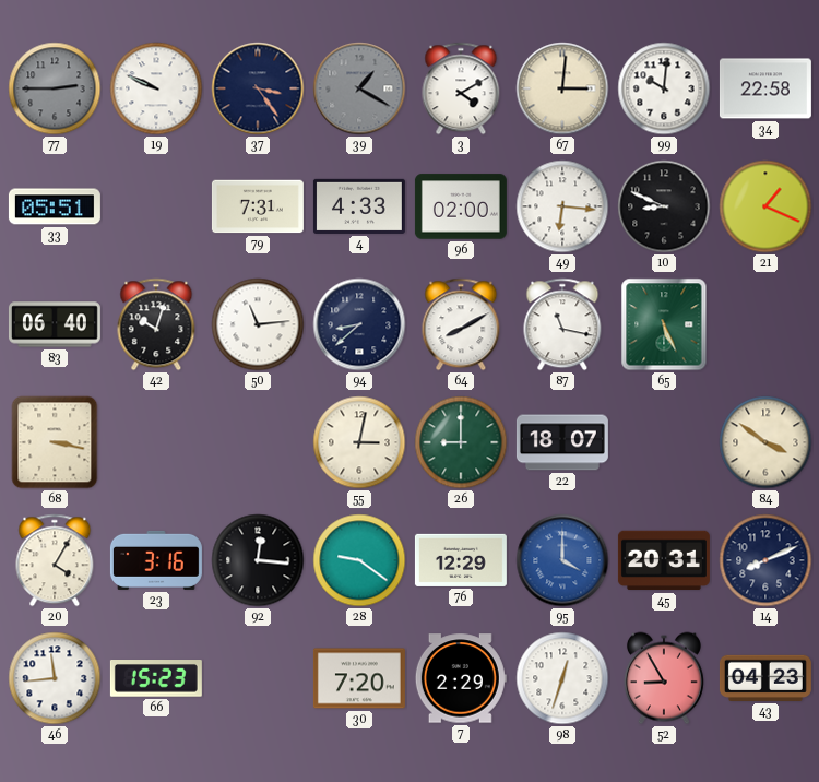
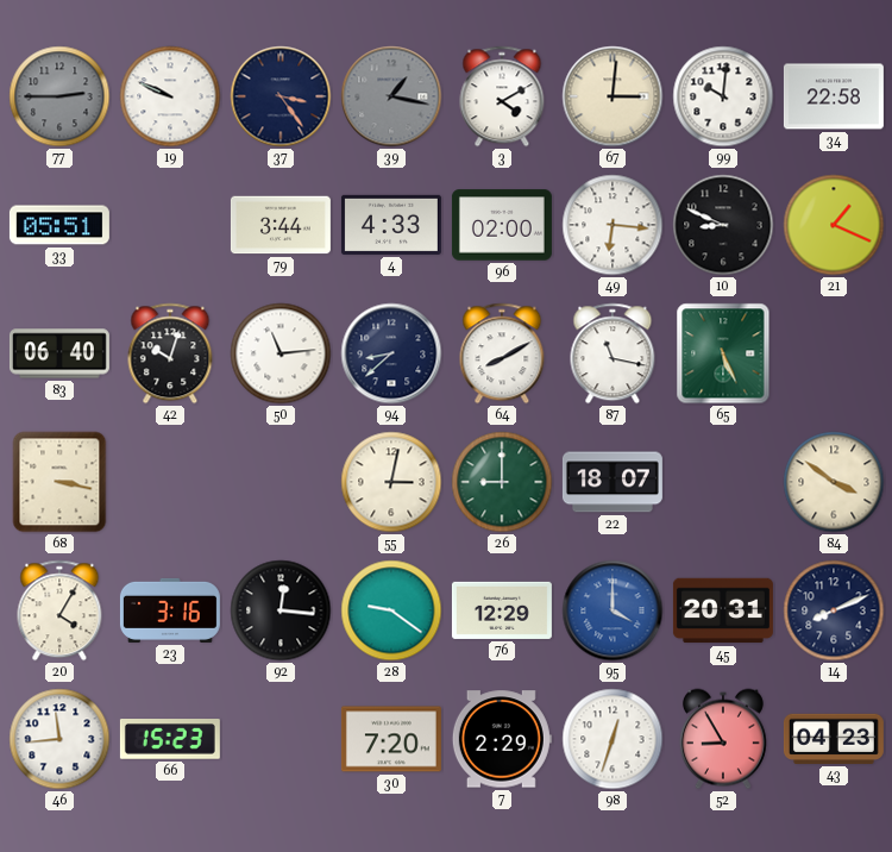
39: 1:20 -> 1:17
79: 7:31 -> 3:44
